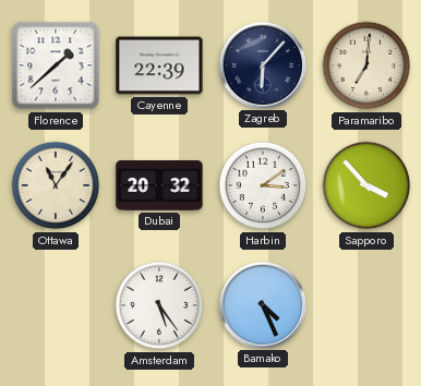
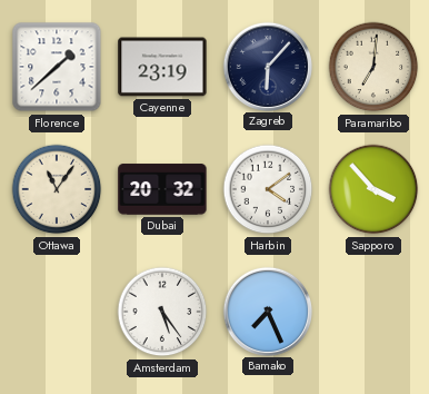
Cayenne: 22:39 -> 23:19
Harbin: 3:09 -> 4:09
Bamako: 4:26 -> 7:26
